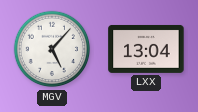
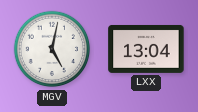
MGV: 5:07 -> 5:02
